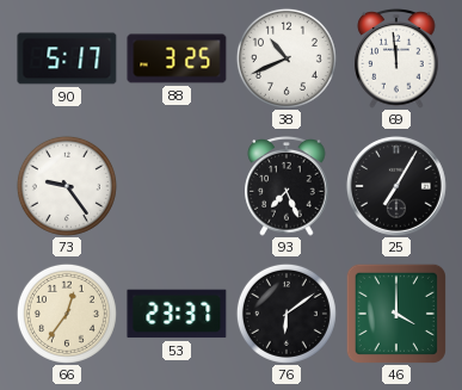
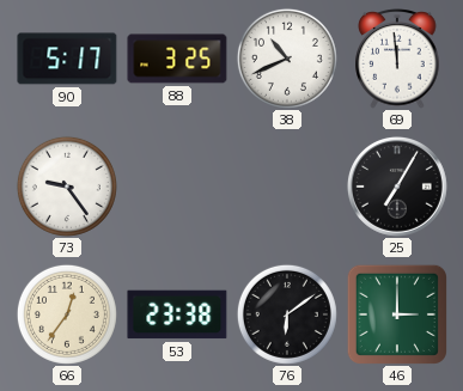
93: 7:26 -> none
53: 23:37 -> 23:38
46: 4:00 -> 3:00
